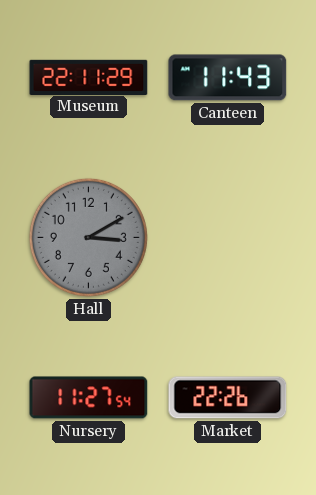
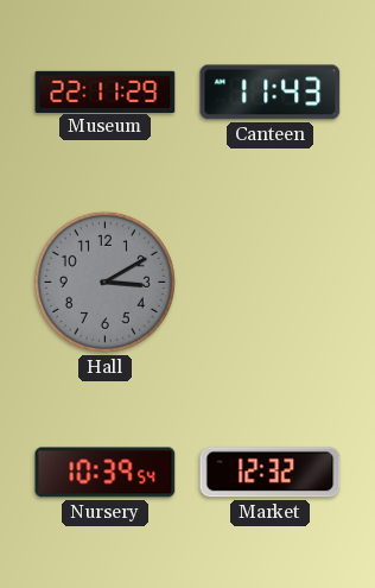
Nursery: 11:27 -> 10:39
Market: 22:26 -> 12:32
